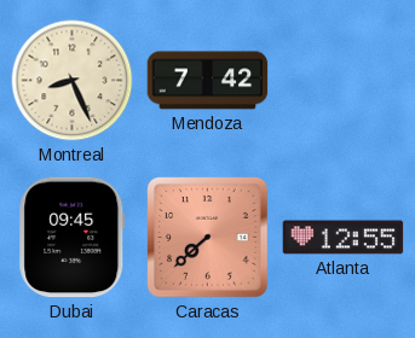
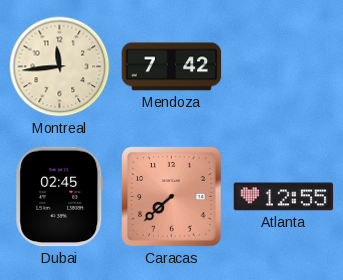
Montreal: 8:26 -> 11:44
Dubai: 09:45 -> 02:45
